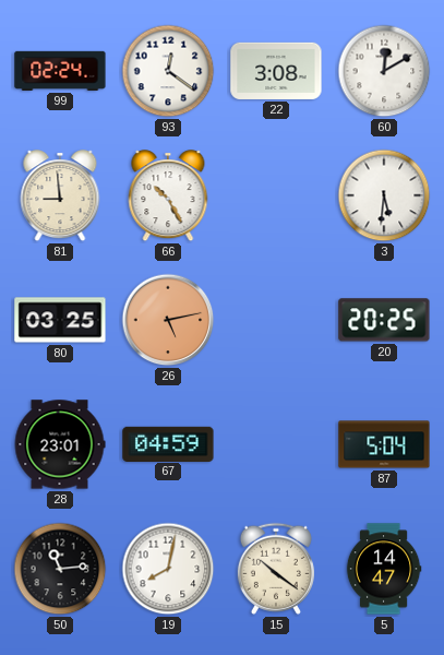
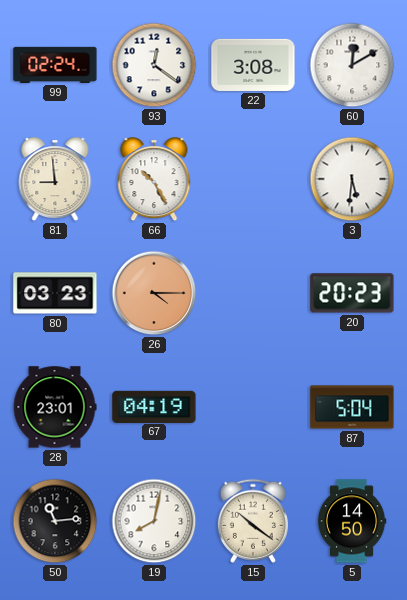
80: 03:25 -> 03:23
26: 5:13 -> 4:15
20: 20:25 -> 20:23
67: 04:59 -> 04:19
5: 14:47 -> 14:50
